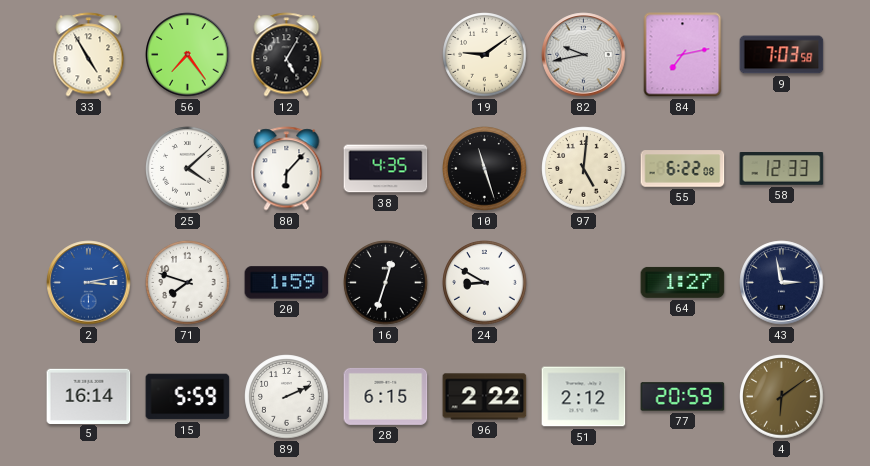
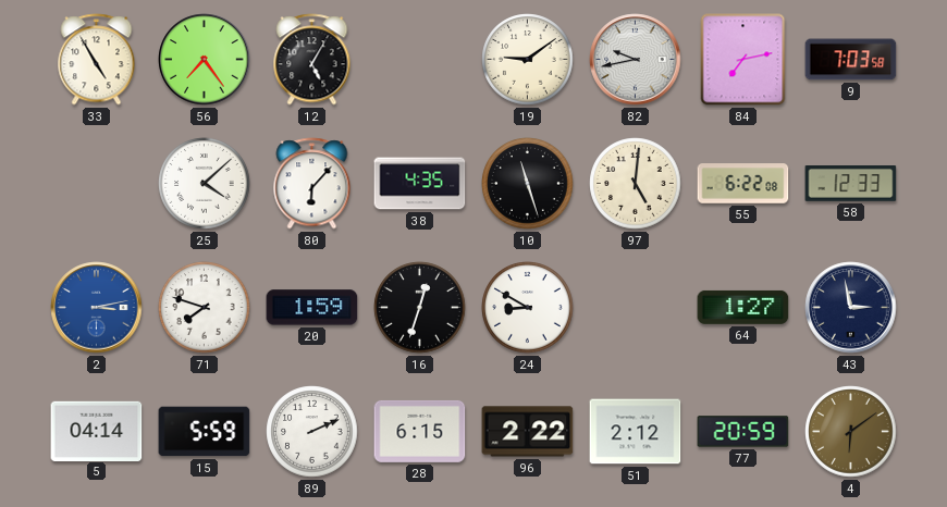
5: 16:14 -> 04:14
